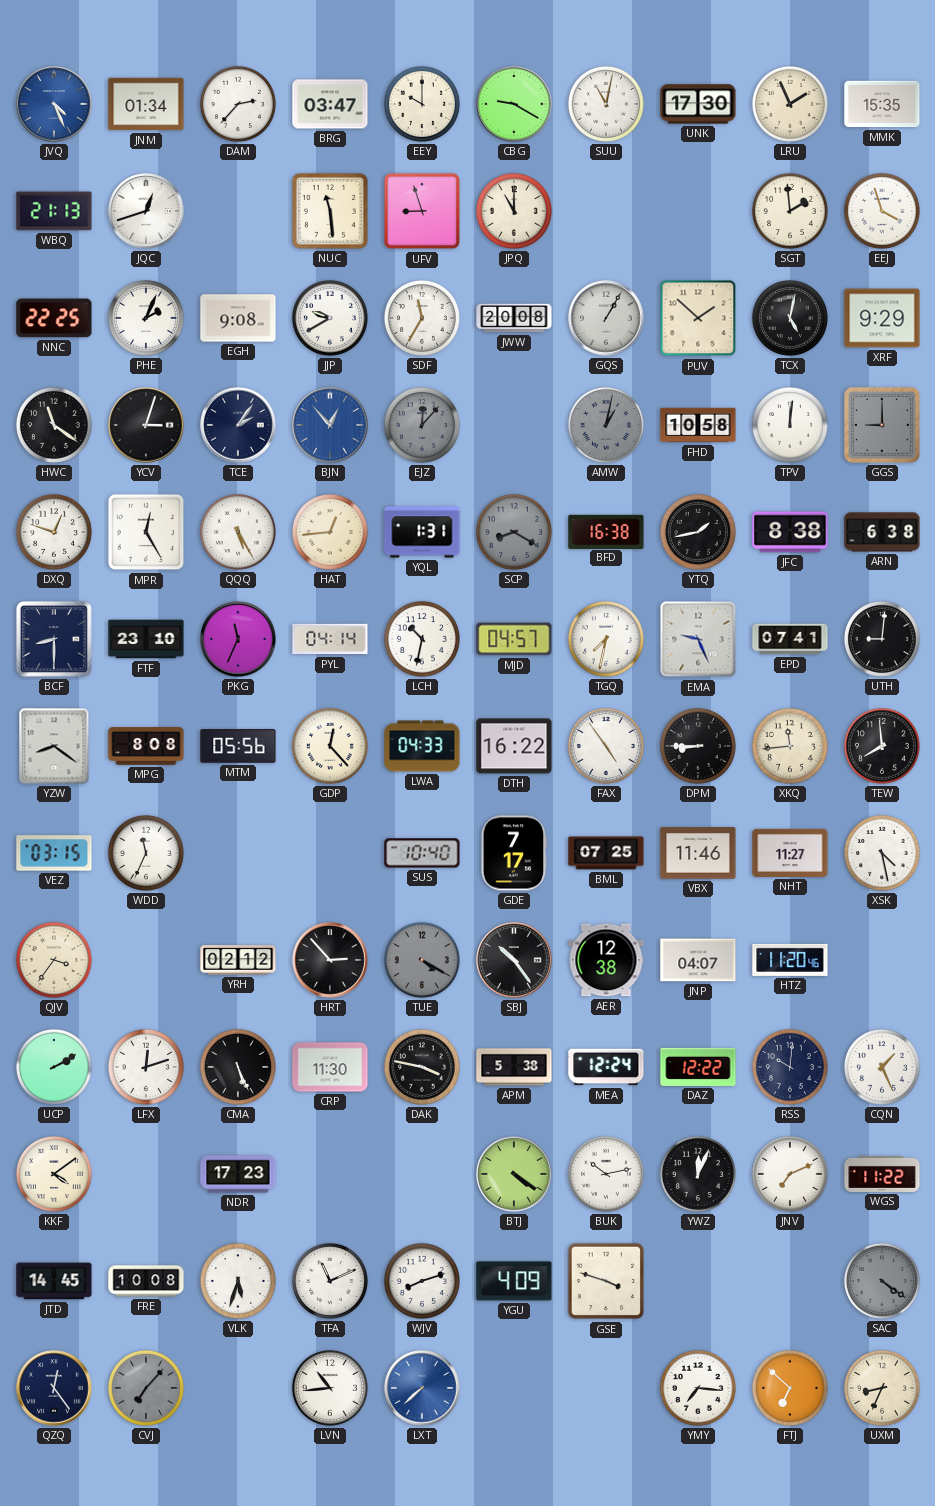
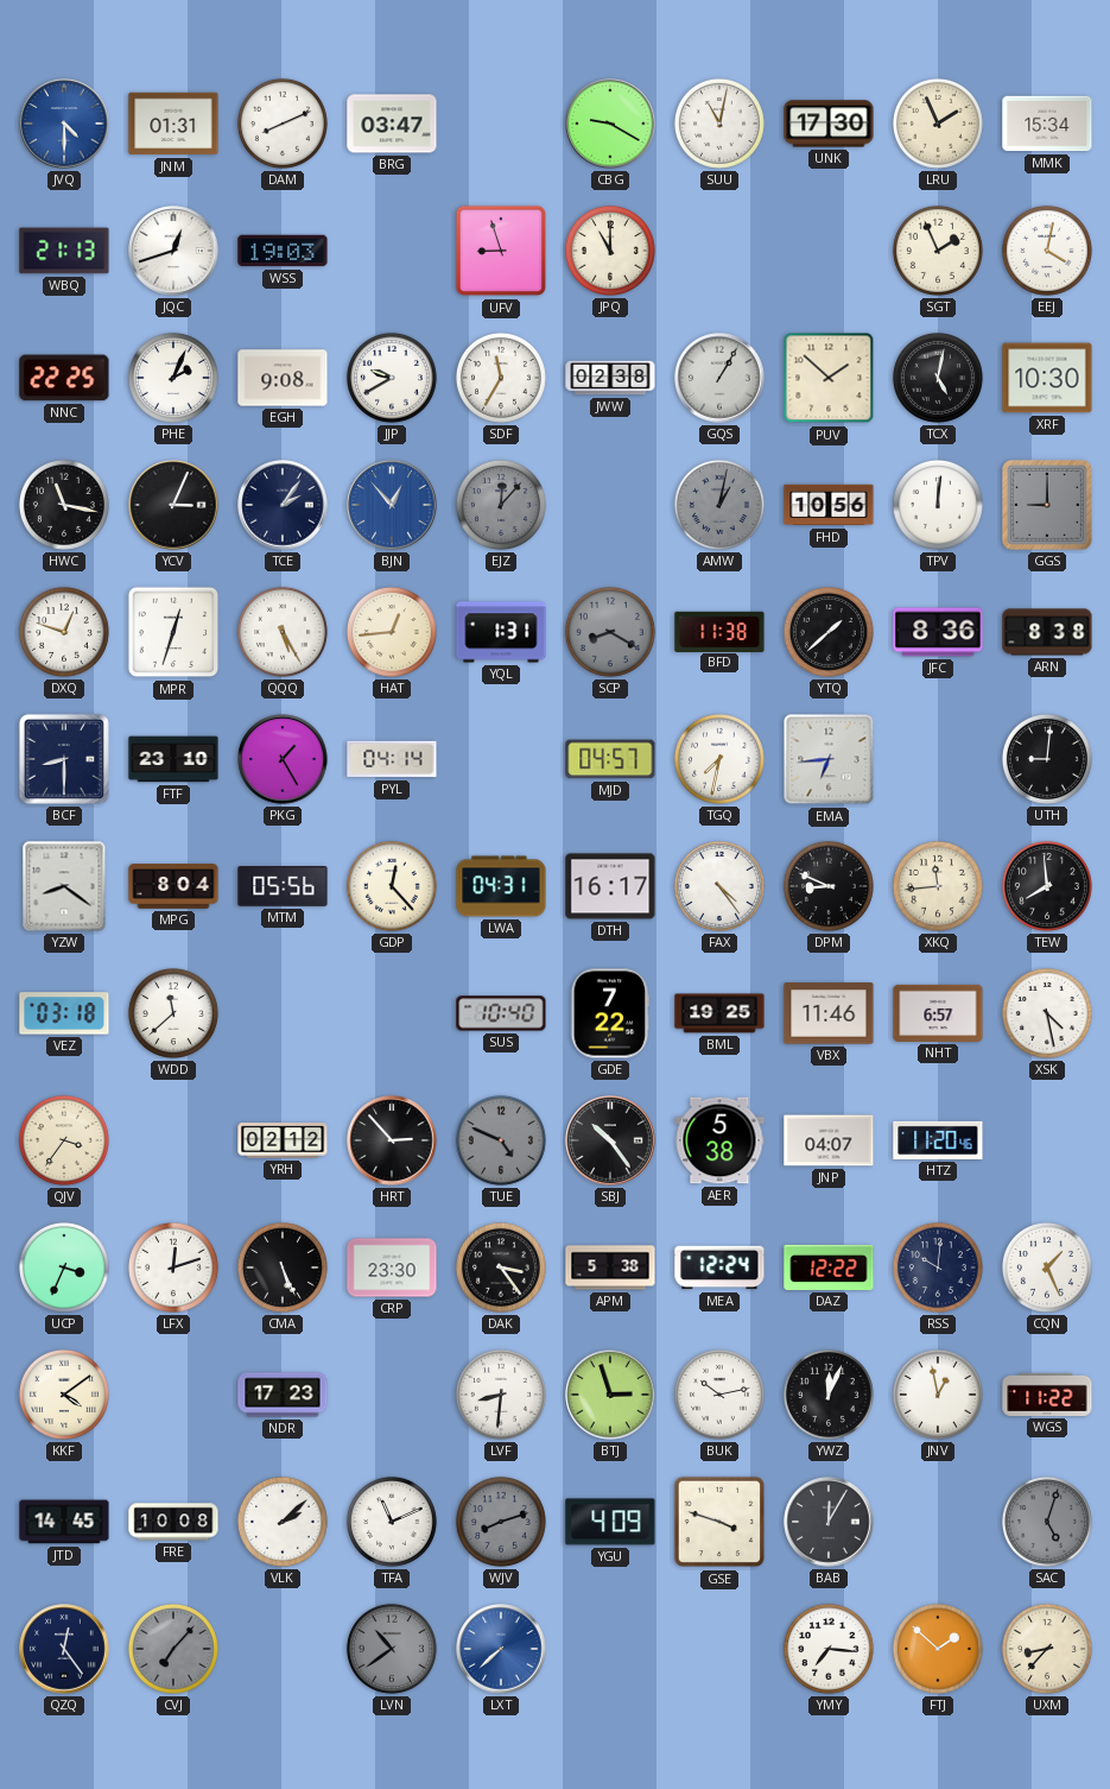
JVQ: 4:26 -> 4:30
JNM: 01:34 -> 01:31
DAM: 2:37 -> 8:11
EEY: 10:00 -> none
MMK: 15:35 -> 15:34
WSS: none -> 19:03
NUC: 11:29 -> none
SGT: 1:59 -> 1:56
EEJ: 3:57 -> 4:02
JWW: 20:08 -> 02:38
XRF: 9:29 -> 10:30
HWC: 11:21 -> 11:17
YCV: 3:03 -> 3:04
FHD: 10:58 -> 10:56
MPR: 12:25 -> 12:33
BFD: 16:38 -> 11:38
YTQ: 1:43 -> 1:38
JFC: 8:38 -> 8:36
ARN: 6:38 -> 8:38
PKG: 11:34 -> 1:25
LCH: 10:32 -> none
EMA: 9:26 -> 6:44
EPD: 07:41 -> none
MPG: 8:08 -> 8:04
LWA: 04:33 -> 04:31
DTH: 16:22 -> 16:17
FAX: 4:54 -> 4:24
DPM: 8:45 -> 8:49
VEZ: 03:15 -> 03:18
WDD: 11:34 -> 11:38
GDE: 7:17 -> 7:22
BML: 07:25 -> 19:25
NHT: 11:27 -> 6:57
TUE: 4:20 -> 4:49
AER: 12:38 -> 5:38
UCP: 2:10 -> 3:34
CRP: 11:30 -> 23:30
DAK: 3:47 -> 3:24
LVF: none -> 8:31
BTJ: 4:21 -> 2:57
JNV: 7:11 -> 12:58
VLK: 5:33 -> 2:08
WJV dial: white -> grey
BAB: none -> 12:05
SAC: 4:21 -> 5:03
LVN: 10:44 -> 10:39
LVN dial: white -> grey
FTJ: 6:52 -> 1:52
UXM: 8:34 -> 8:37
